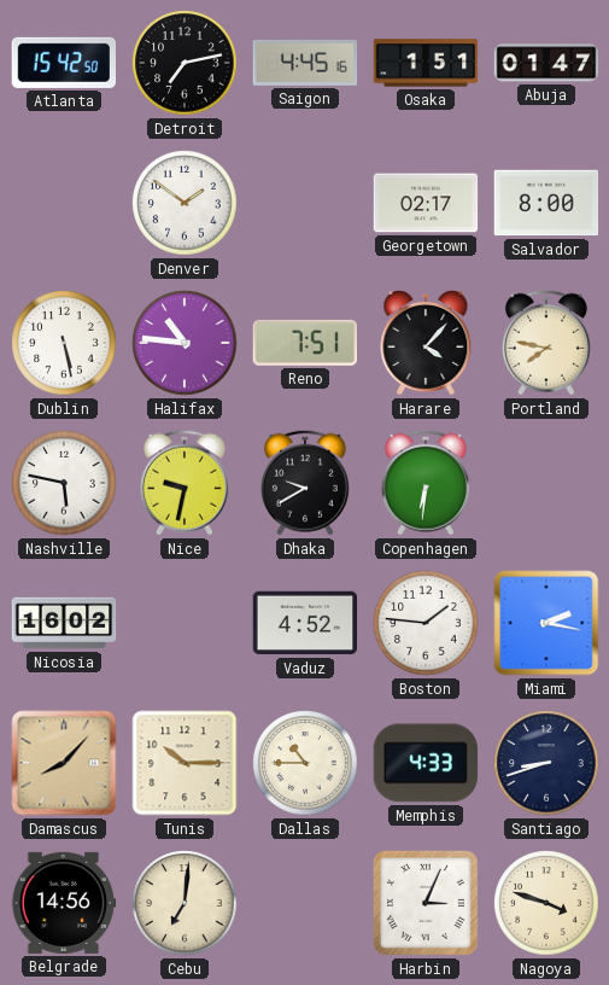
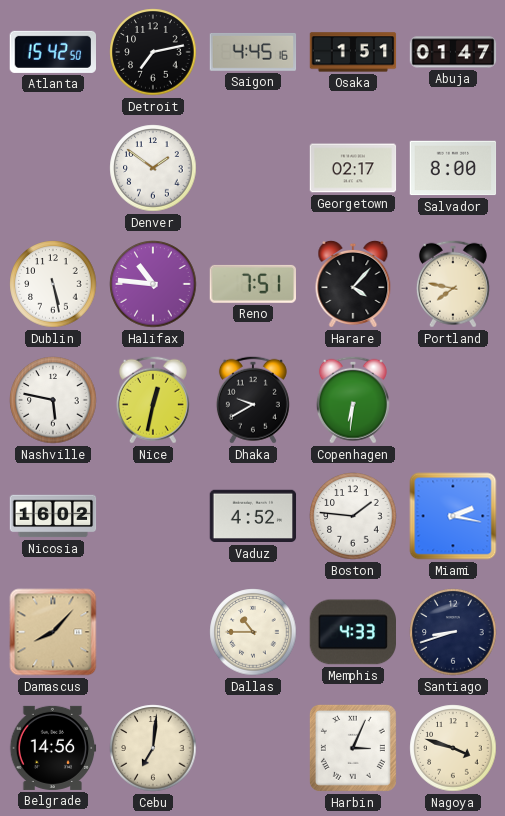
Nice: 9:32 -> 12:32
Tunis: 10:15 -> none
